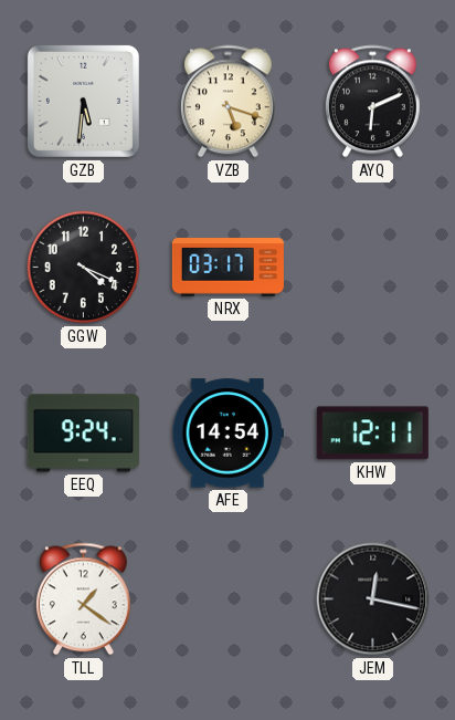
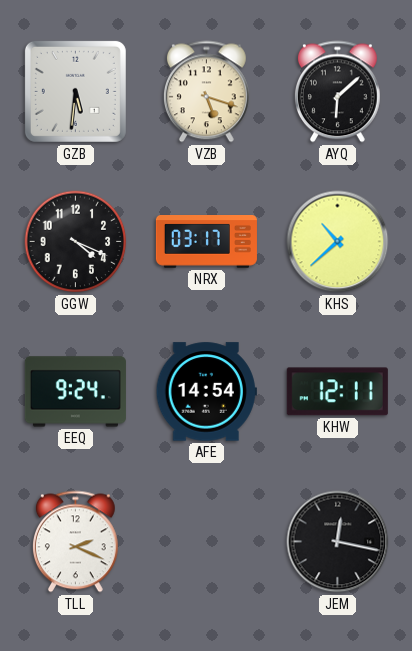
AYQ: 6:11 -> 6:08
KHS: none -> 10:38
TLL: 1:21 -> 2:19
